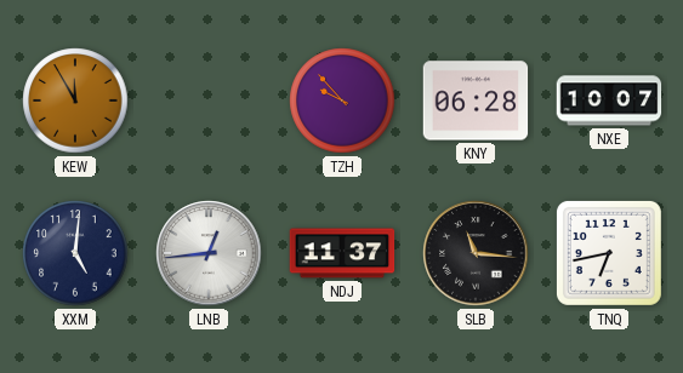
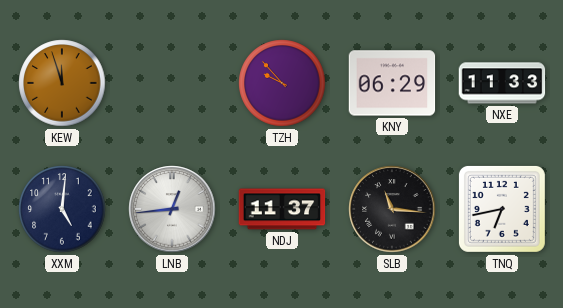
KEW: 11:55 -> 11:57
KNY: 06:28 -> 06:29
NXE: 10:07 -> 11:33
